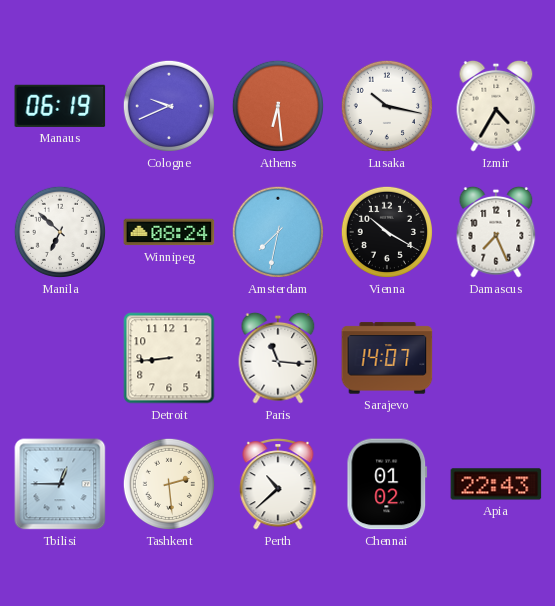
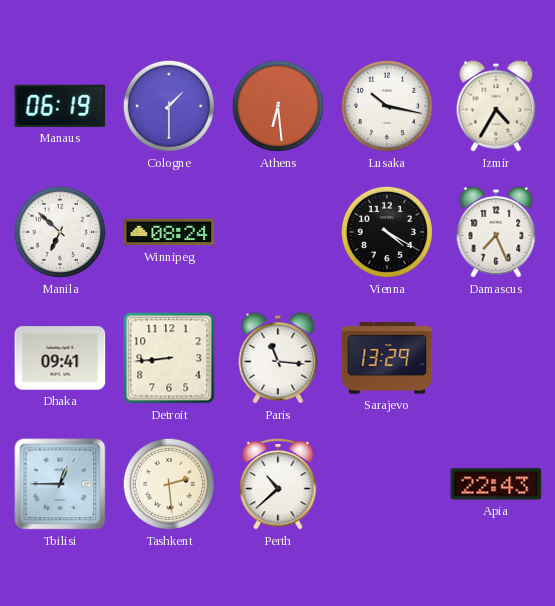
Cologne: 9:41 -> 1:30
Amsterdam: 7:32 -> none
Vienna: 10:20 -> 4:20
Dhaka: none -> 09:41
Sarajevo: 14:07 -> 13:29
Chennai: 01:02 -> none
